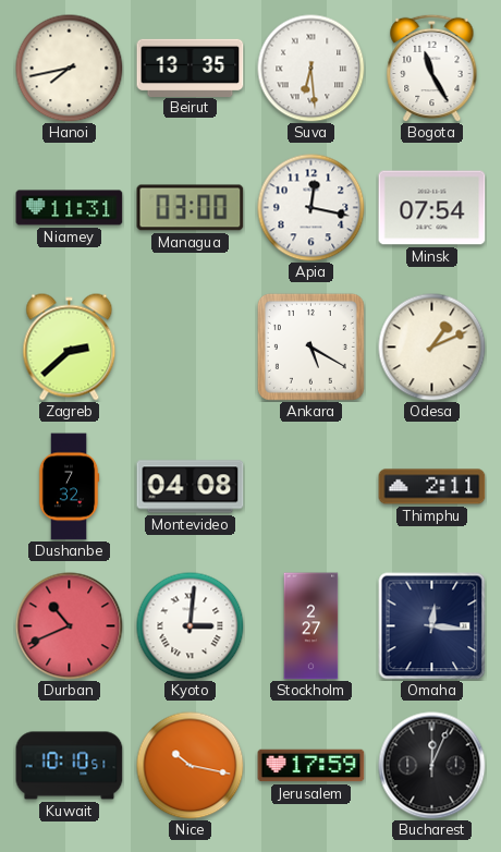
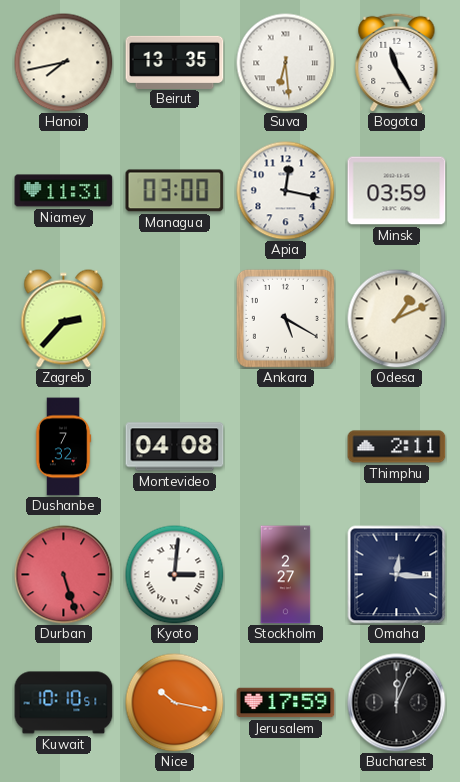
Minsk: 07:54 -> 03:59
Zagreb: 2:38 -> 2:37
Durban: 10:41 -> 5:27
